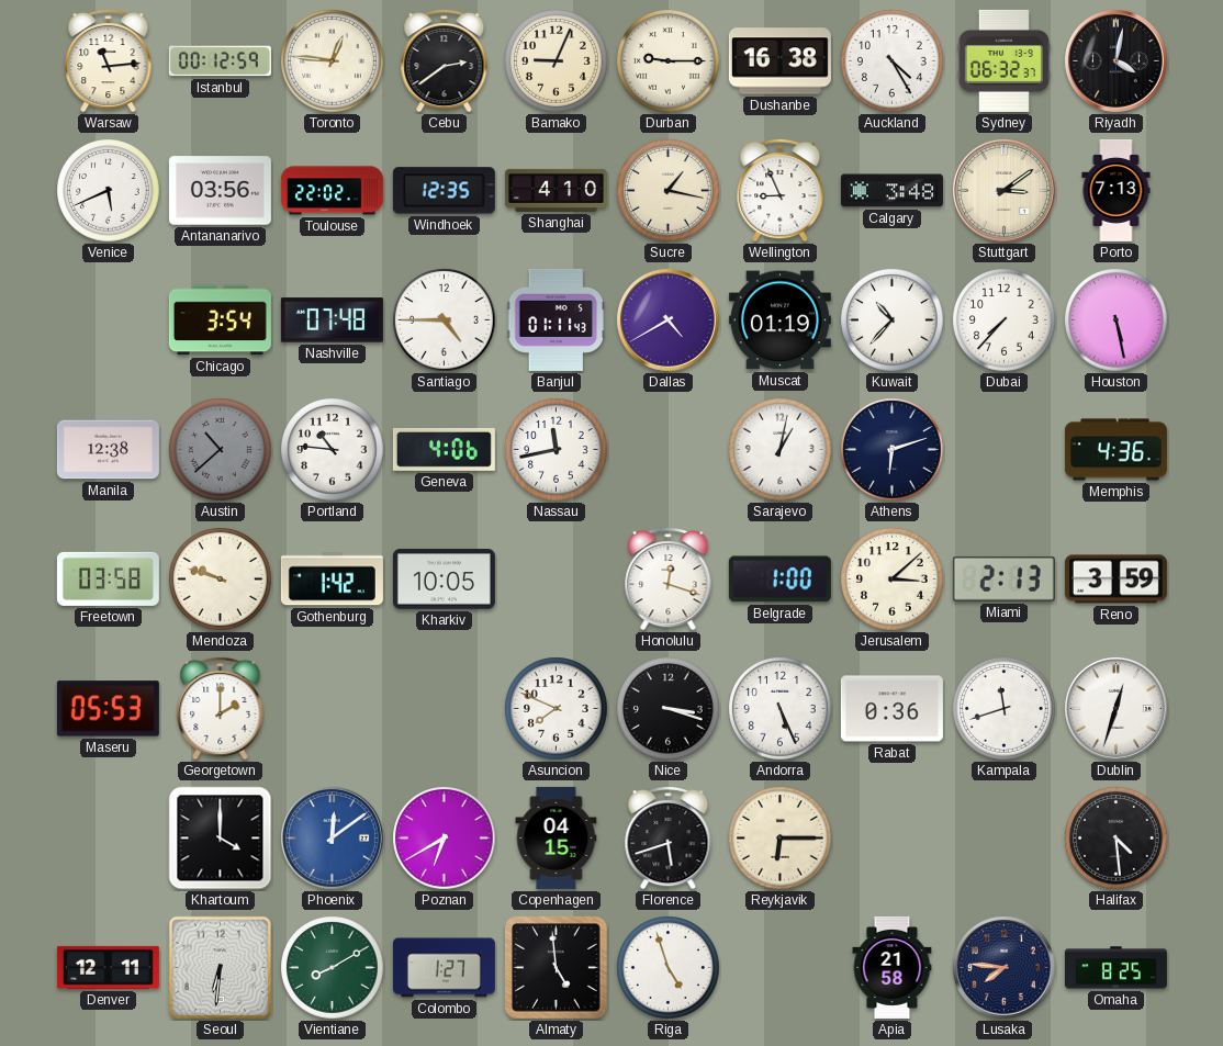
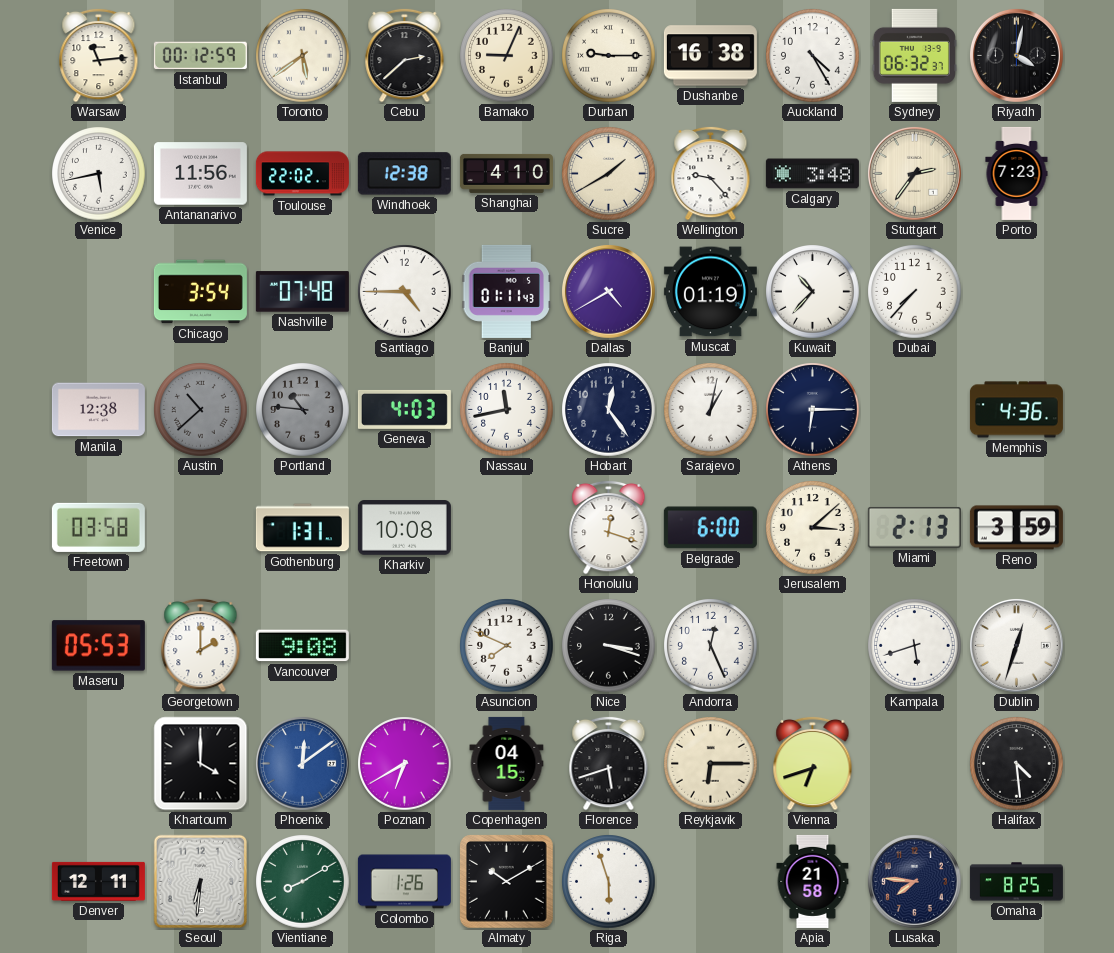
Toronto: 12:46 -> 5:39
Cebu: 2:39 -> 2:38
Venice: 5:41 -> 5:43
Antananarivo: 03:56 -> 11:56
Windhoek: 12:35 -> 12:38
Sucre: 1:17 -> 1:40
Wellington: 8:56 -> 9:23
Stuttgart: 3:09 -> 2:36
Porto: 7:13 -> 7:23
Houston: 5:28 -> none
Portland dial: white -> grey
Geneva: 4:06 -> 4:03
Hobart: none -> 12:24
Athens: 6:12 -> 6:15
Mendoza: 9:48 -> none
Gothenburg: 1:42 -> 1:31
Kharkiv: 10:05 -> 10:08
Belgrade: 1:00 -> 6:00
Vancouver: none -> 9:08
Andorra: 5:26 -> 12:26
Rabat: 0:36 -> none
Kampala: 11:42 -> 5:42
Vienna: none -> 6:42
Colombo: 1:27 -> 1:26
Almaty: 4:59 -> 10:10
Riga: 4:57 -> 5:57
